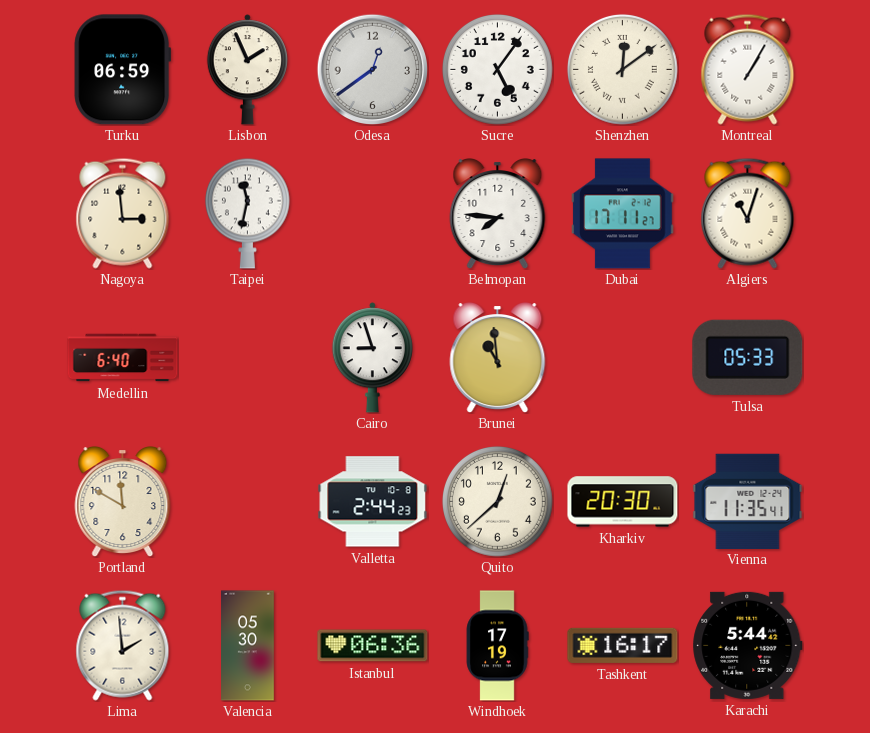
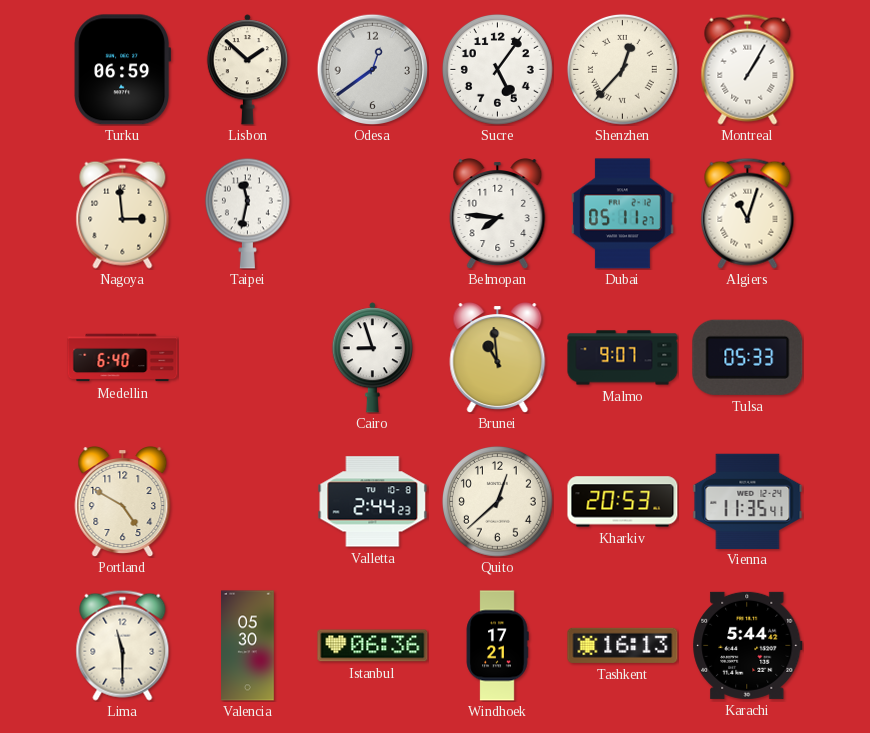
Lisbon: 1:56 -> 1:52
Shenzhen: 12:09 -> 12:37
Dubai: 17:11 -> 05:11
Malmo: none -> 9:07
Portland: 11:50 -> 4:50
Kharkiv: 20:30 -> 20:53
Lima: 1:59 -> 11:30
Windhoek: 17:19 -> 17:21
Tashkent: 16:17 -> 16:13
